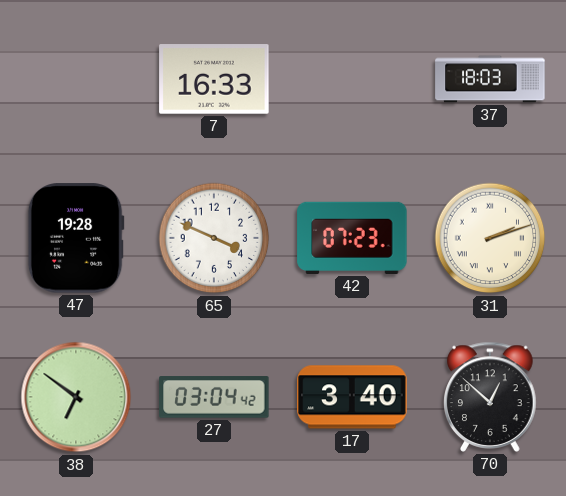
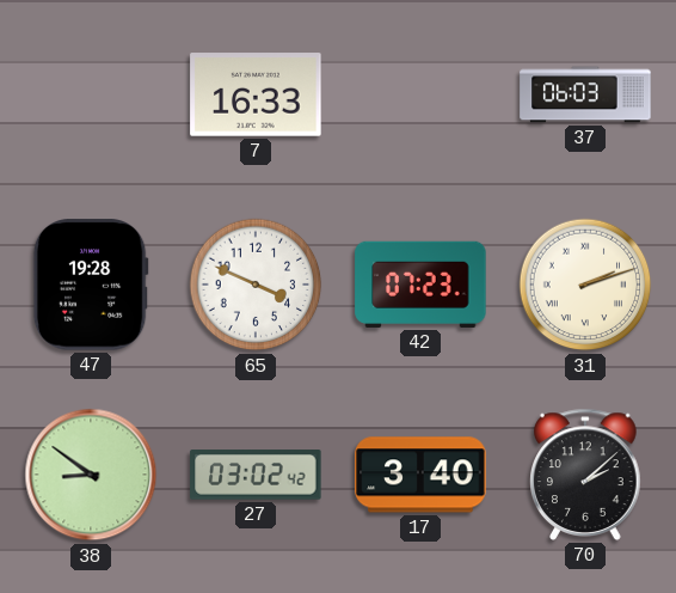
37: 18:03 -> 06:03
38: 6:51 -> 8:51
27: 03:04 -> 03:02
70: 12:52 -> 2:08
